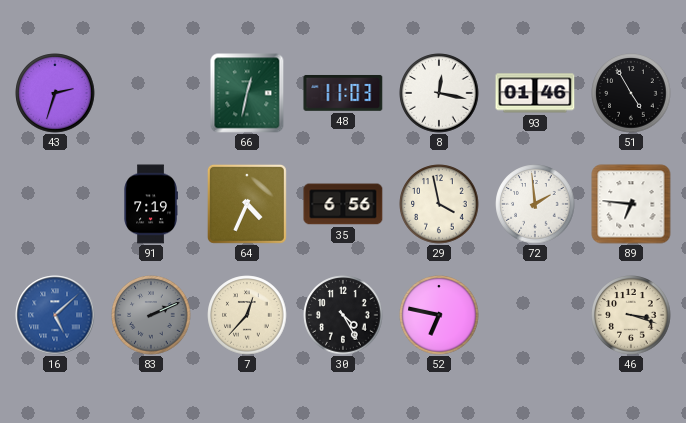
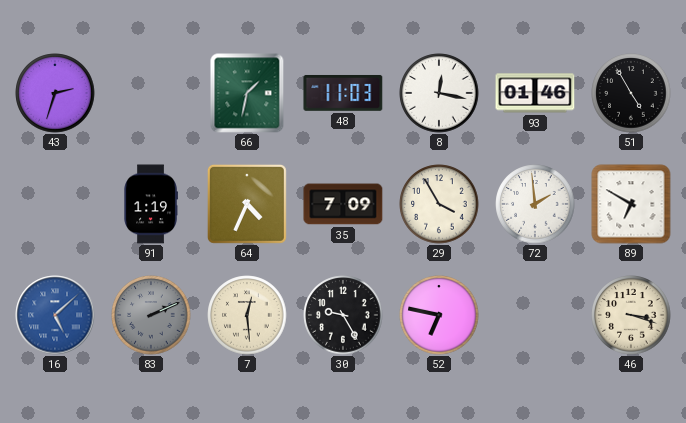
66: 12:32 -> 1:32
91: 7:19 -> 1:19
35: 6:56 -> 7:09
29: 3:58 -> 3:55
89: 6:46 -> 6:50
7: 12:37 -> 12:29
30: 4:25 -> 9:25
